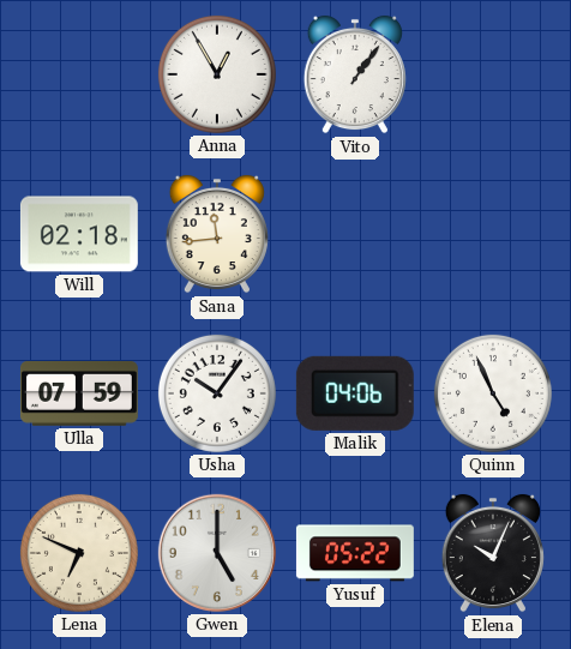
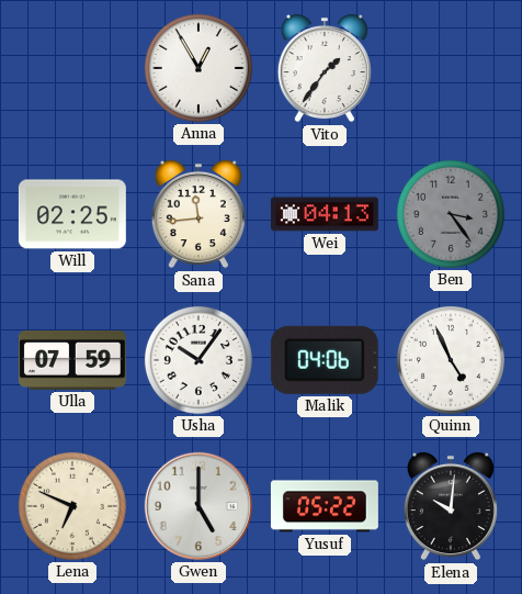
Vito: 1:06 -> 1:36
Will: 02:18 -> 02:25
Wei: none -> 04:13
Ben: none -> 3:24
Elena: 10:04 -> 10:01
